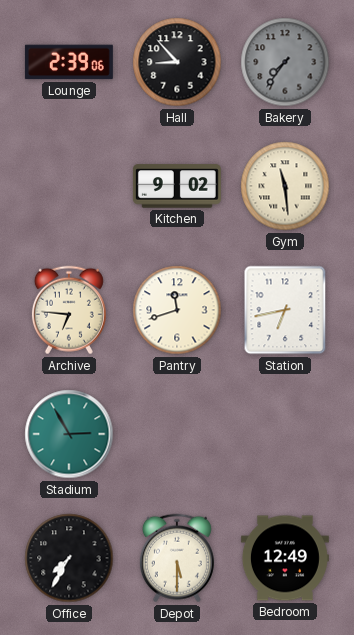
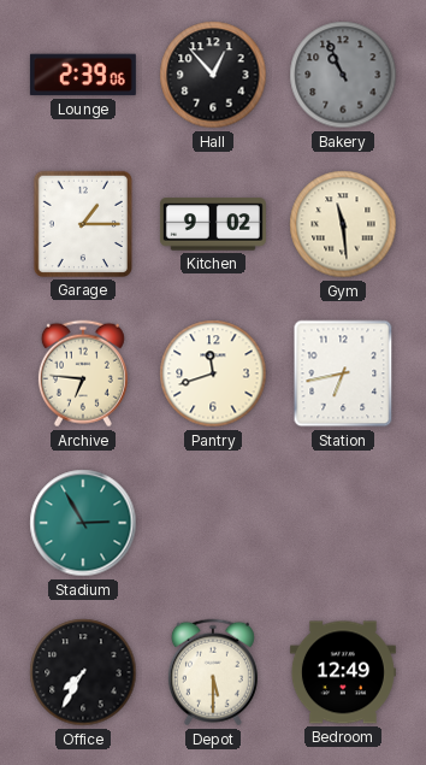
Hall: 8:53 -> 12:53
Bakery: 7:36 -> 10:56
Garage: none -> 1:15
